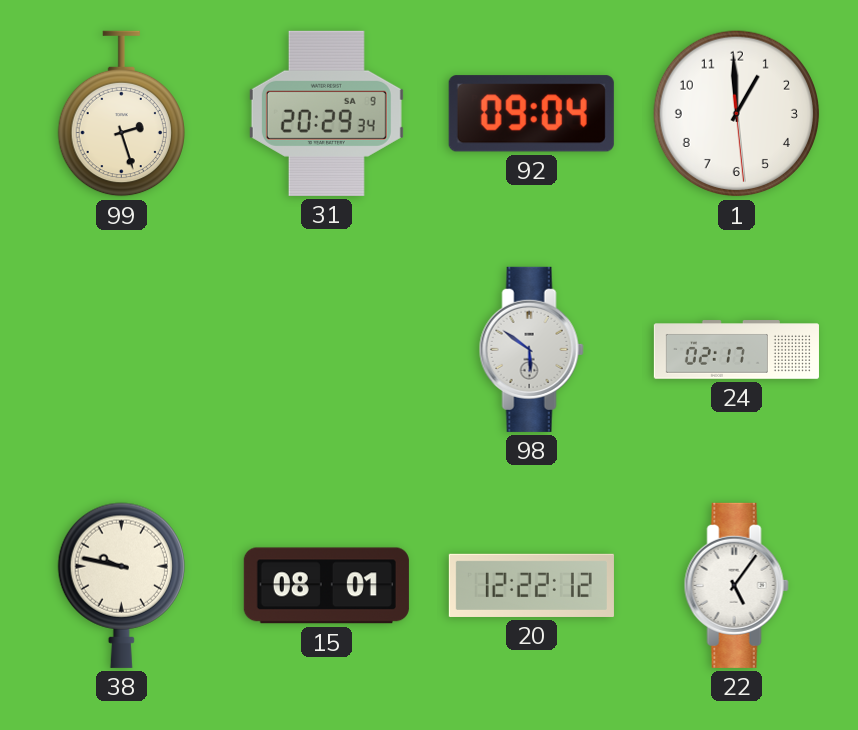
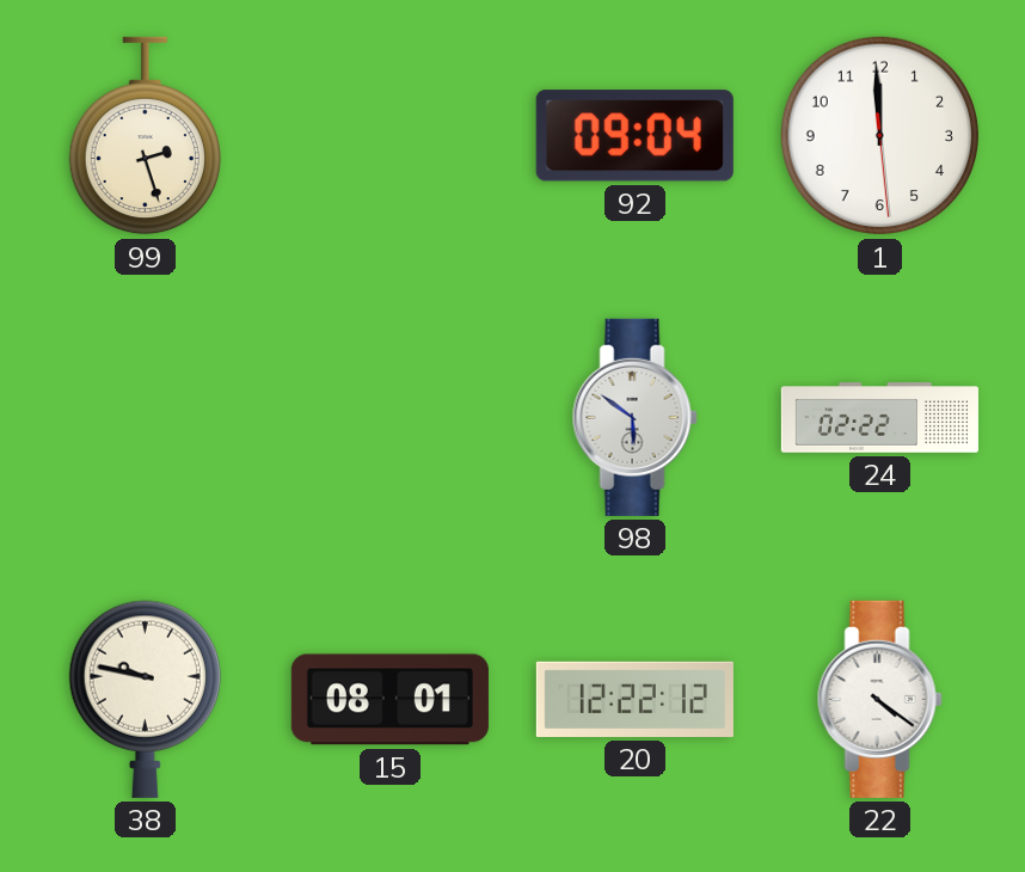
31: 20:29 -> none
1: 12:59 -> 11:59
24: 02:17 -> 02:22
22: 5:06 -> 4:21
